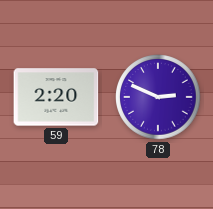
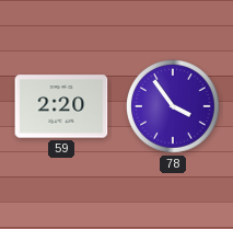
78: 2:49 -> 3:54
